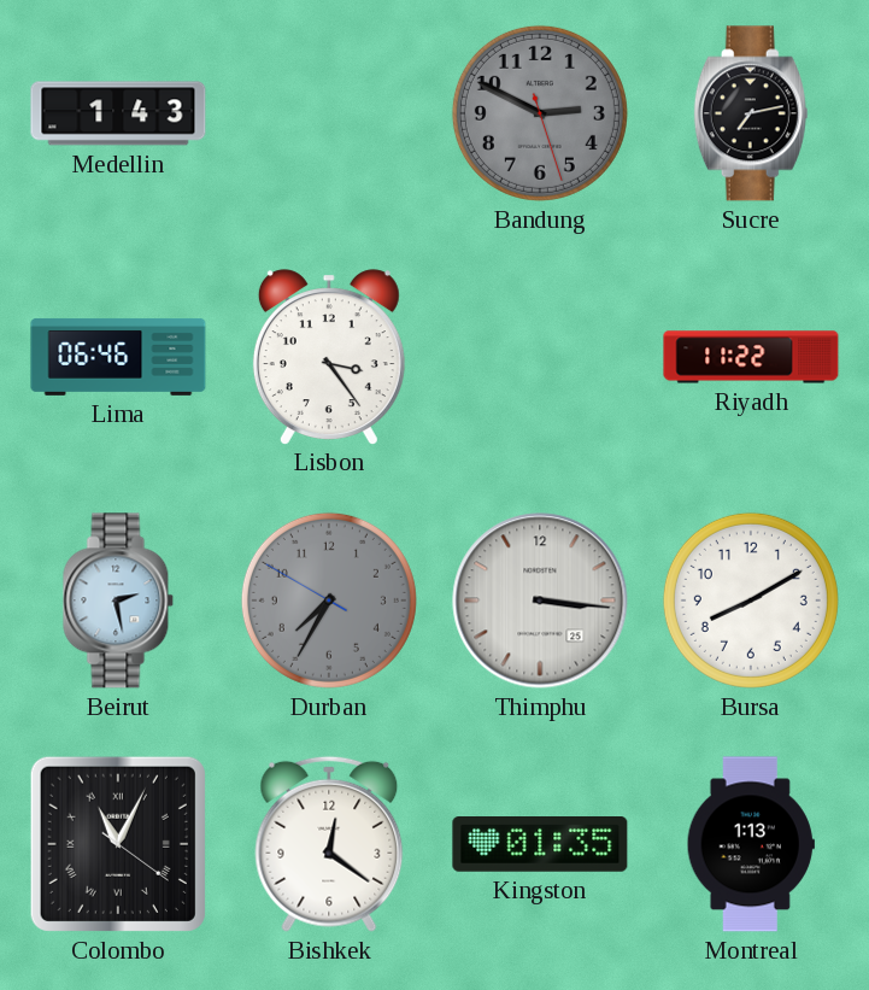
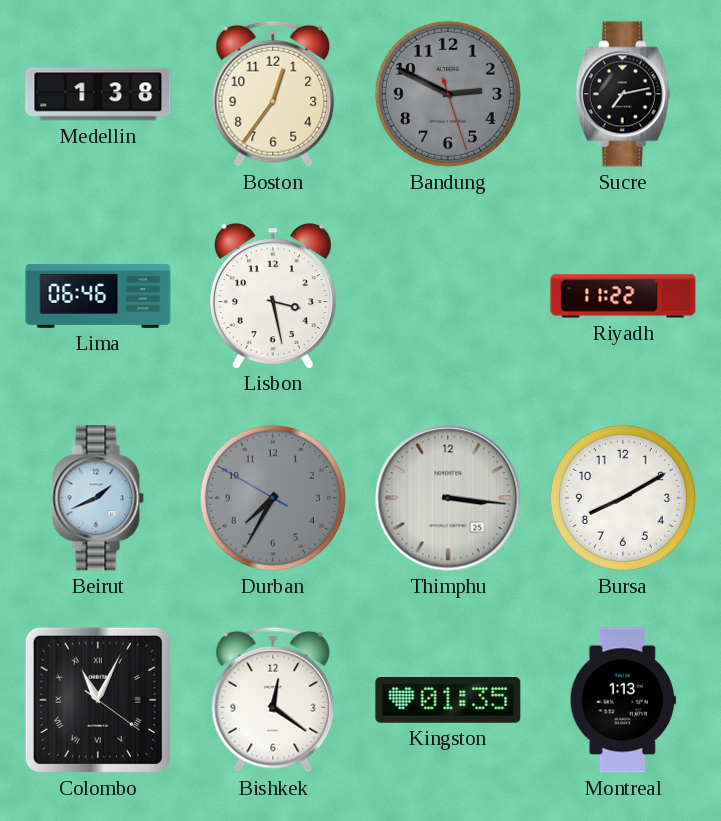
Medellin: 1:43 -> 1:38
Boston: none -> 12:36
Lisbon: 3:24 -> 3:28
Beirut: 2:28 -> 1:41
